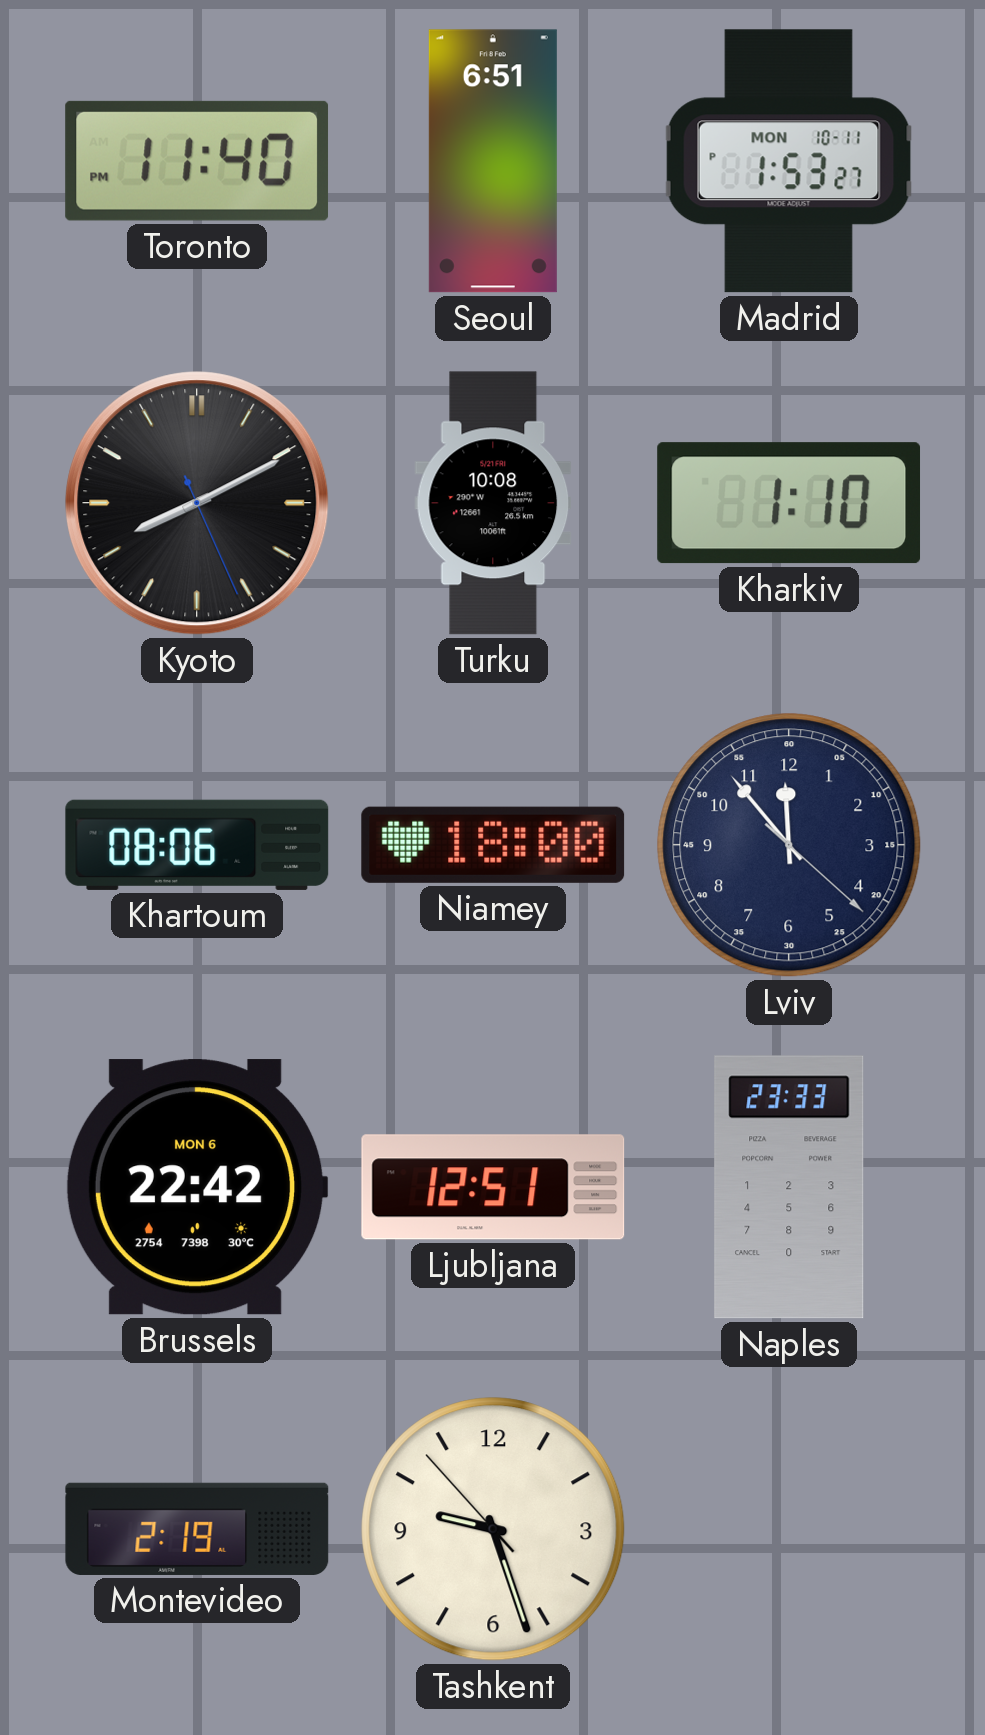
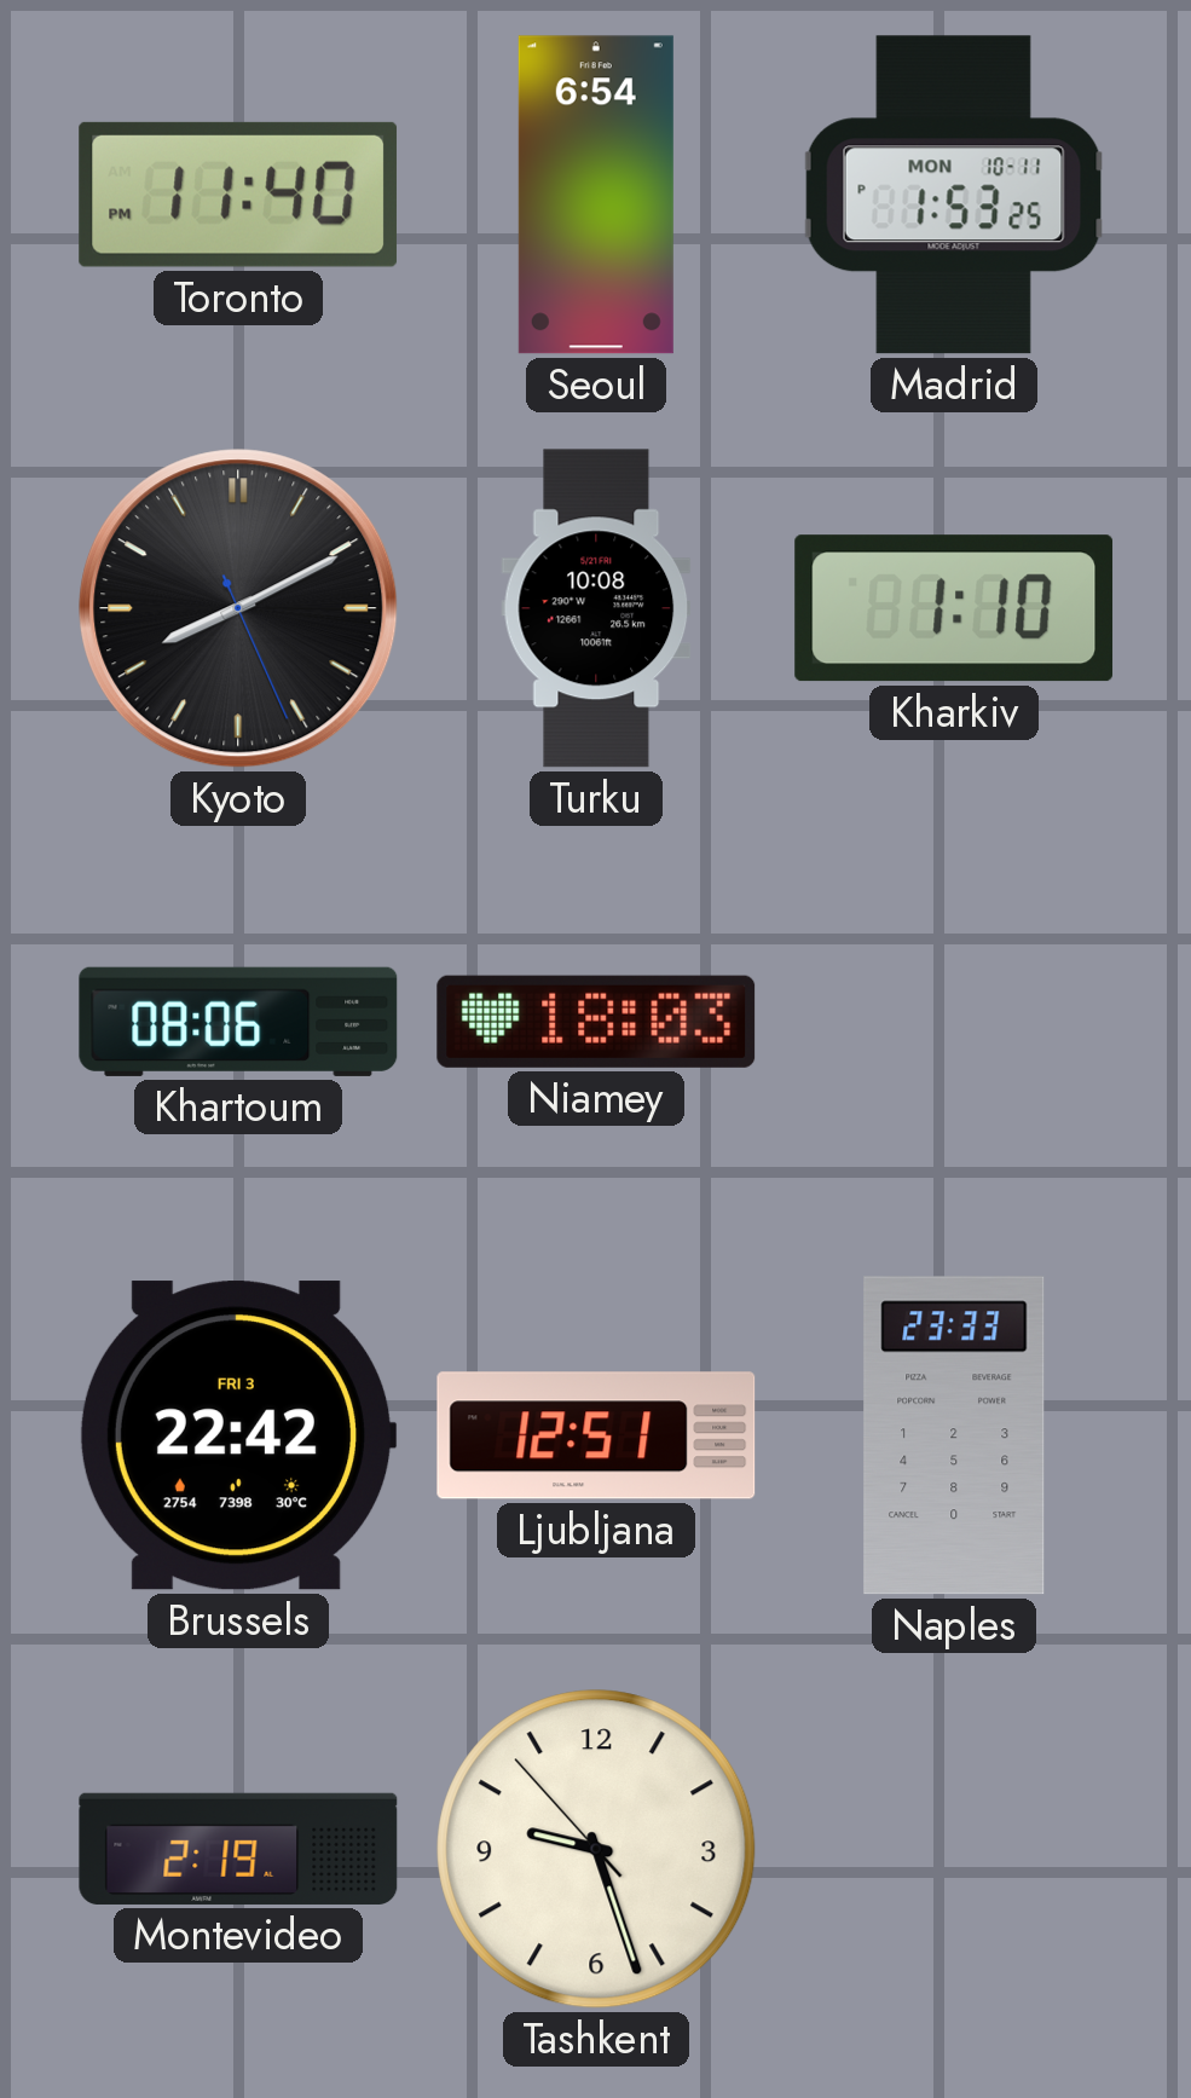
Seoul: 6:51 -> 6:54
Madrid: 1:53:27 PM -> 1:53:25 PM
Niamey: 18:00 -> 18:03
Lviv: 11:53 -> none
Brussels date: MON 6 -> FRI 3
